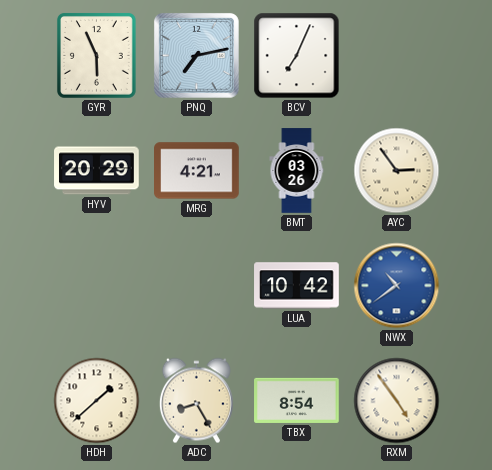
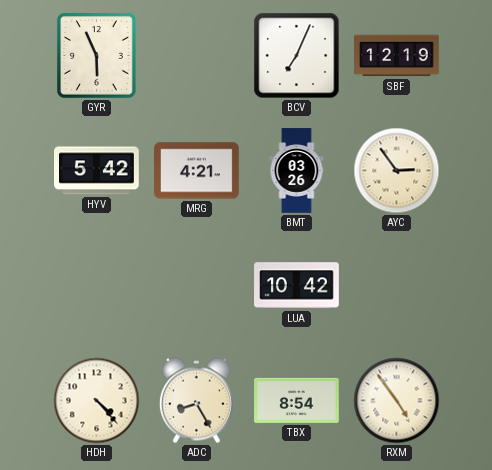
PNQ: 7:13 -> none
SBF: none -> 12:19
HYV: 20:29 -> 5:42
NWX: 10:39 -> none
HDH: 1:38 -> 4:23
